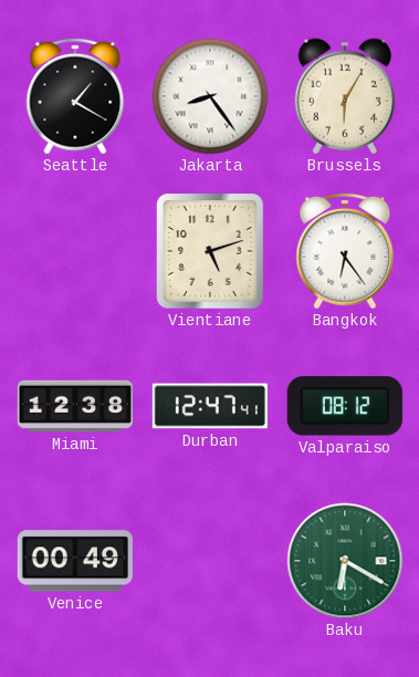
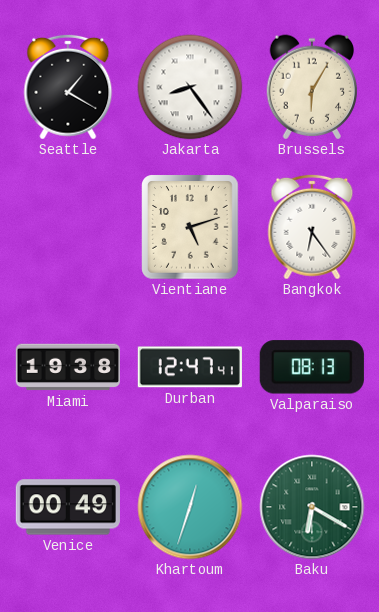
Miami: 12:38 -> 19:38
Valparaiso: 08:12 -> 08:13
Khartoum: none -> 12:33
